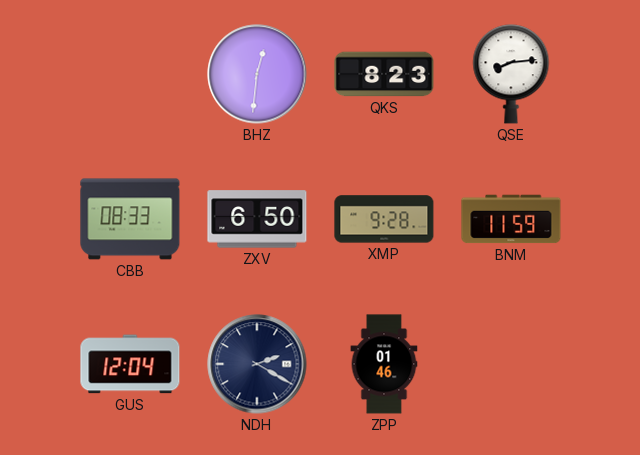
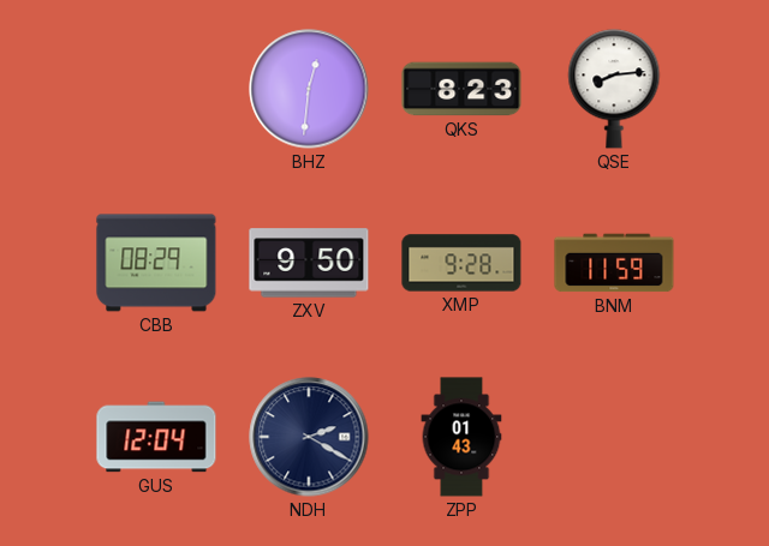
CBB: 08:33 -> 08:29
ZXV: 6:50 -> 9:50
ZPP: 01:46 -> 01:43
